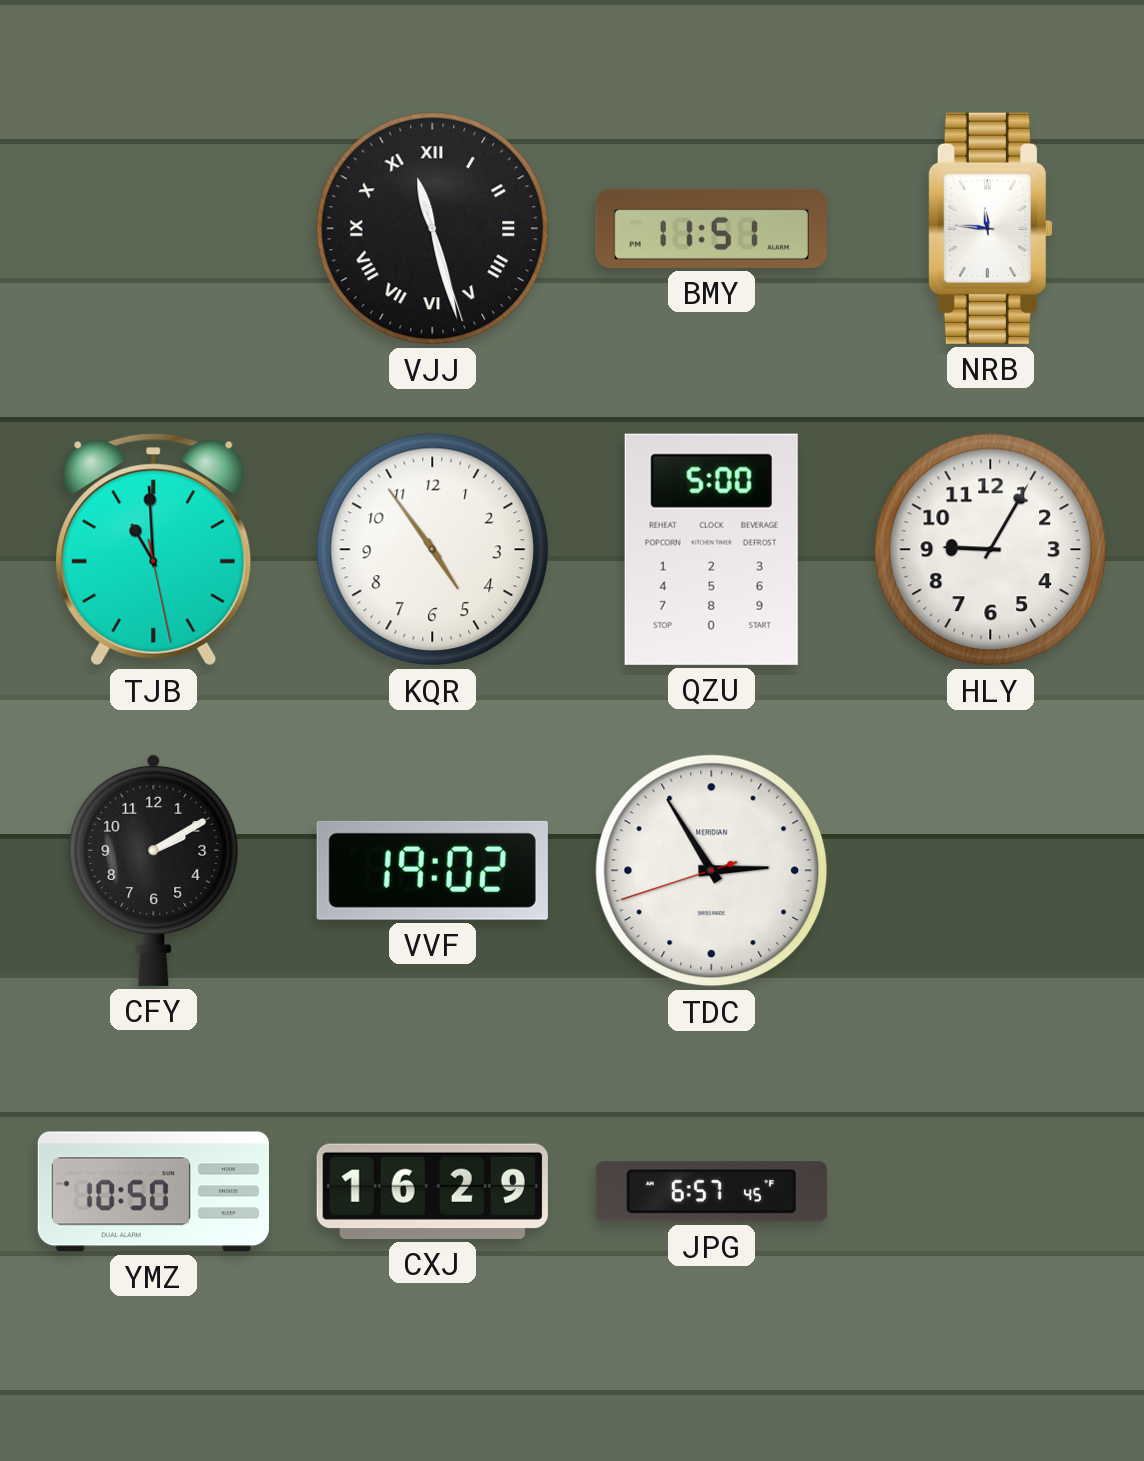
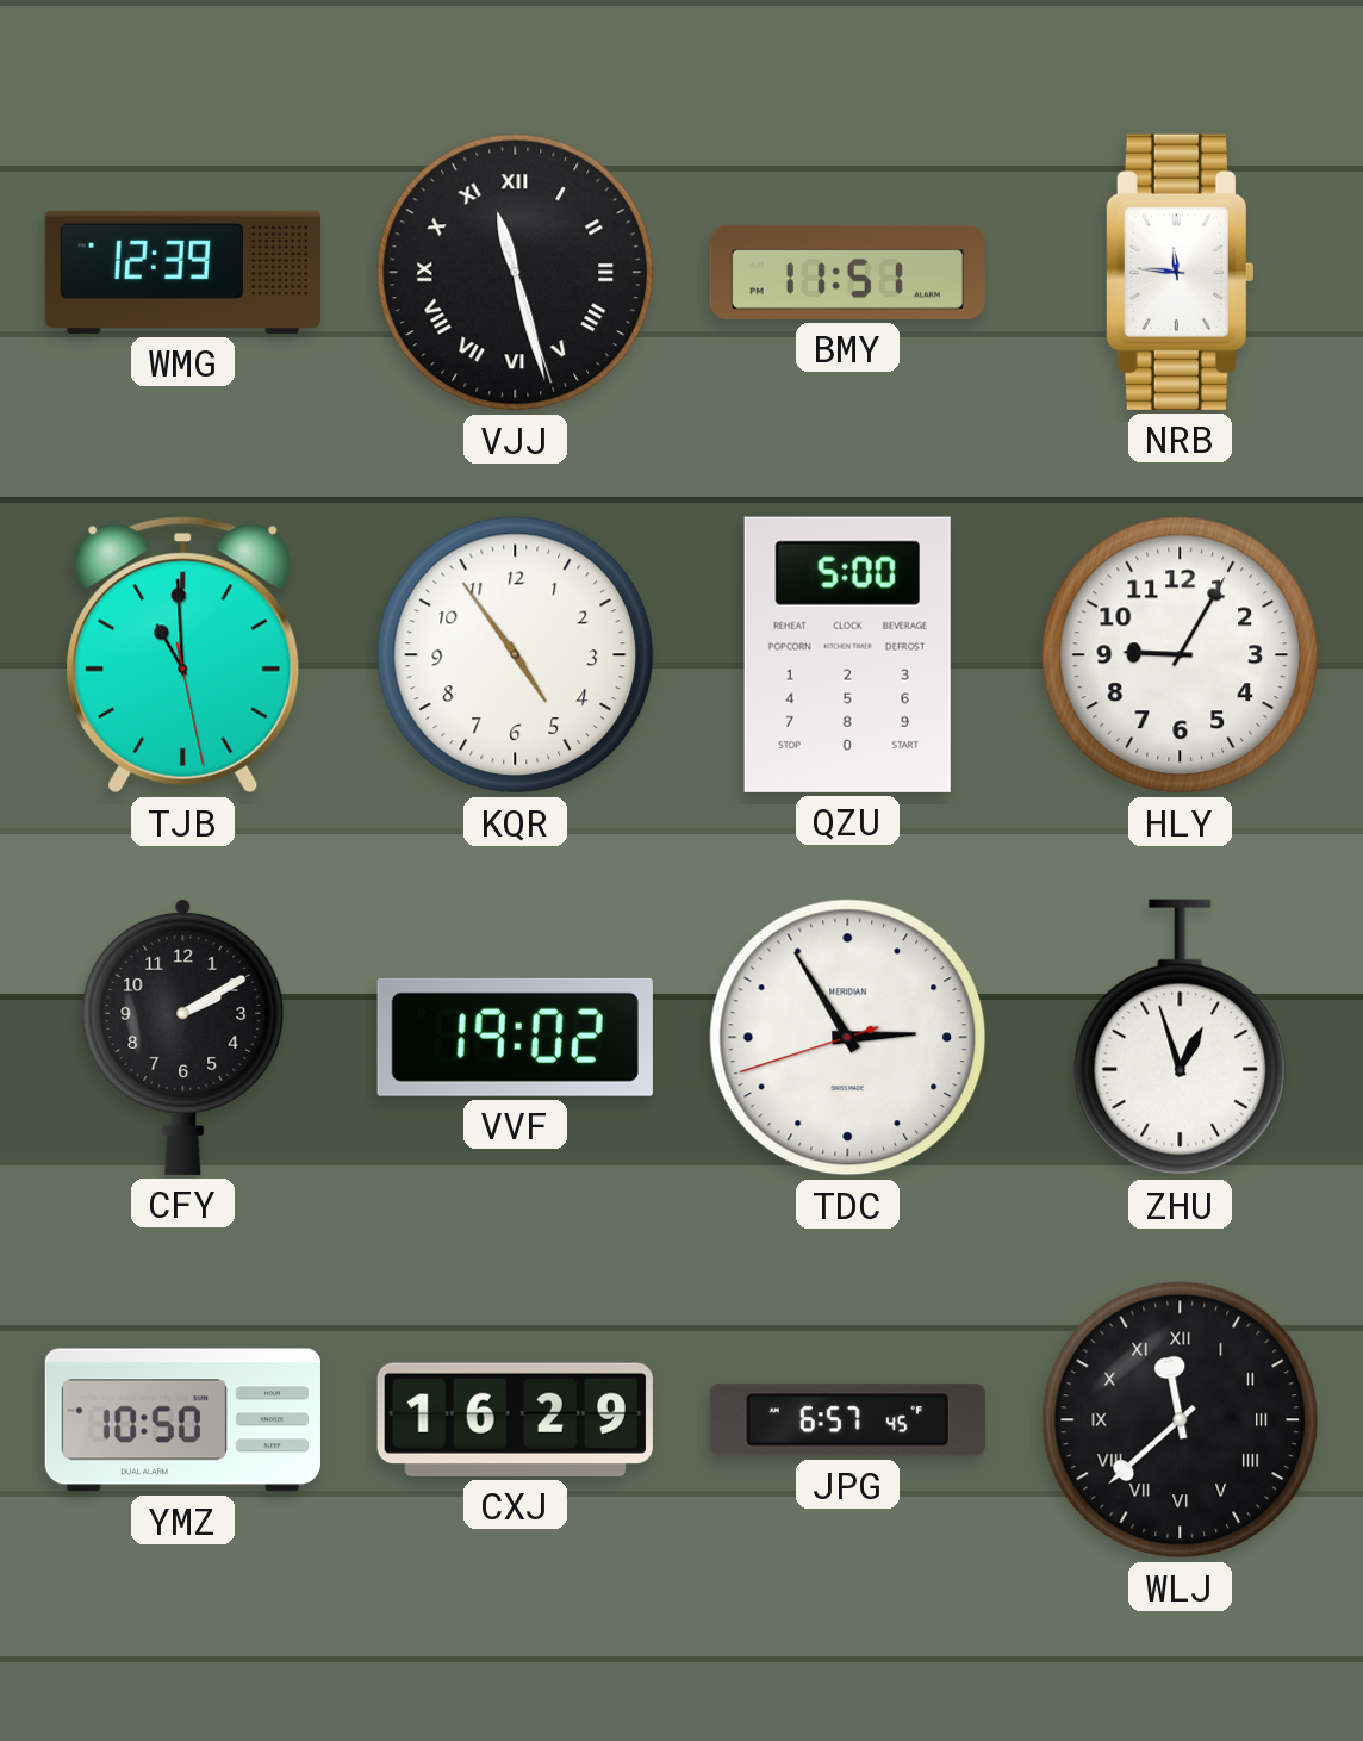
WMG: none -> 12:39
ZHU: none -> 12:57
WLJ: none -> 11:38
